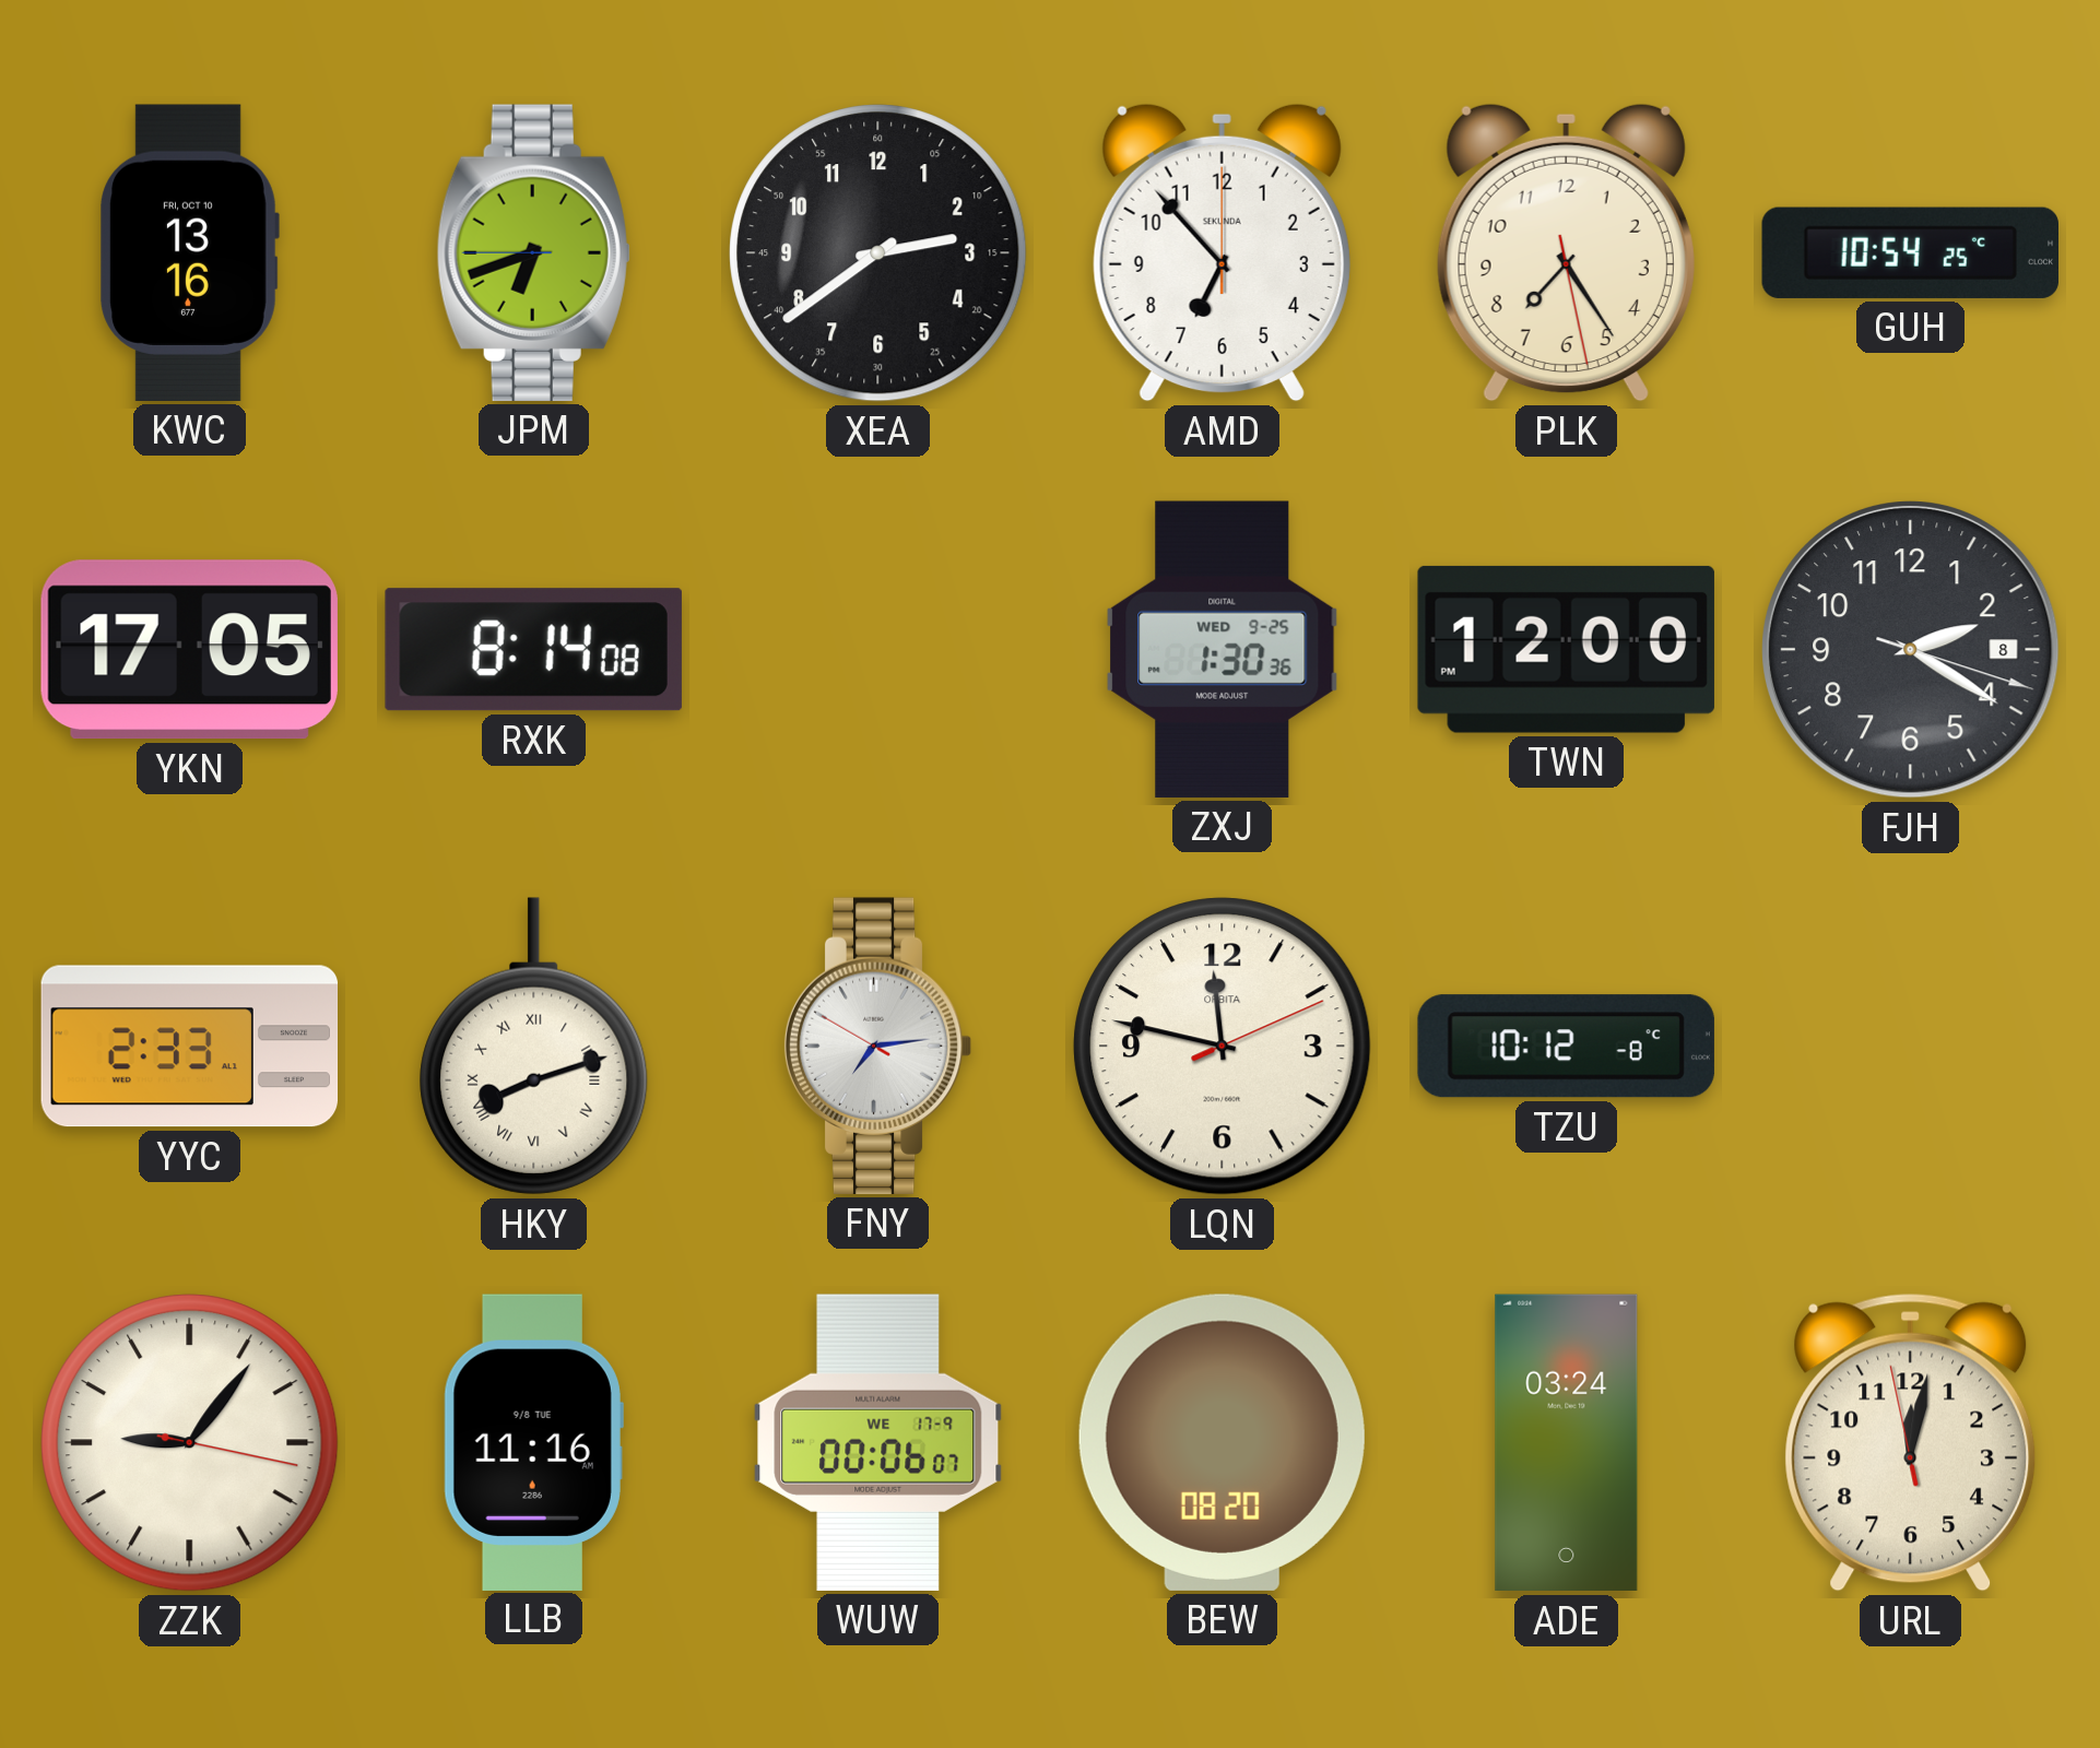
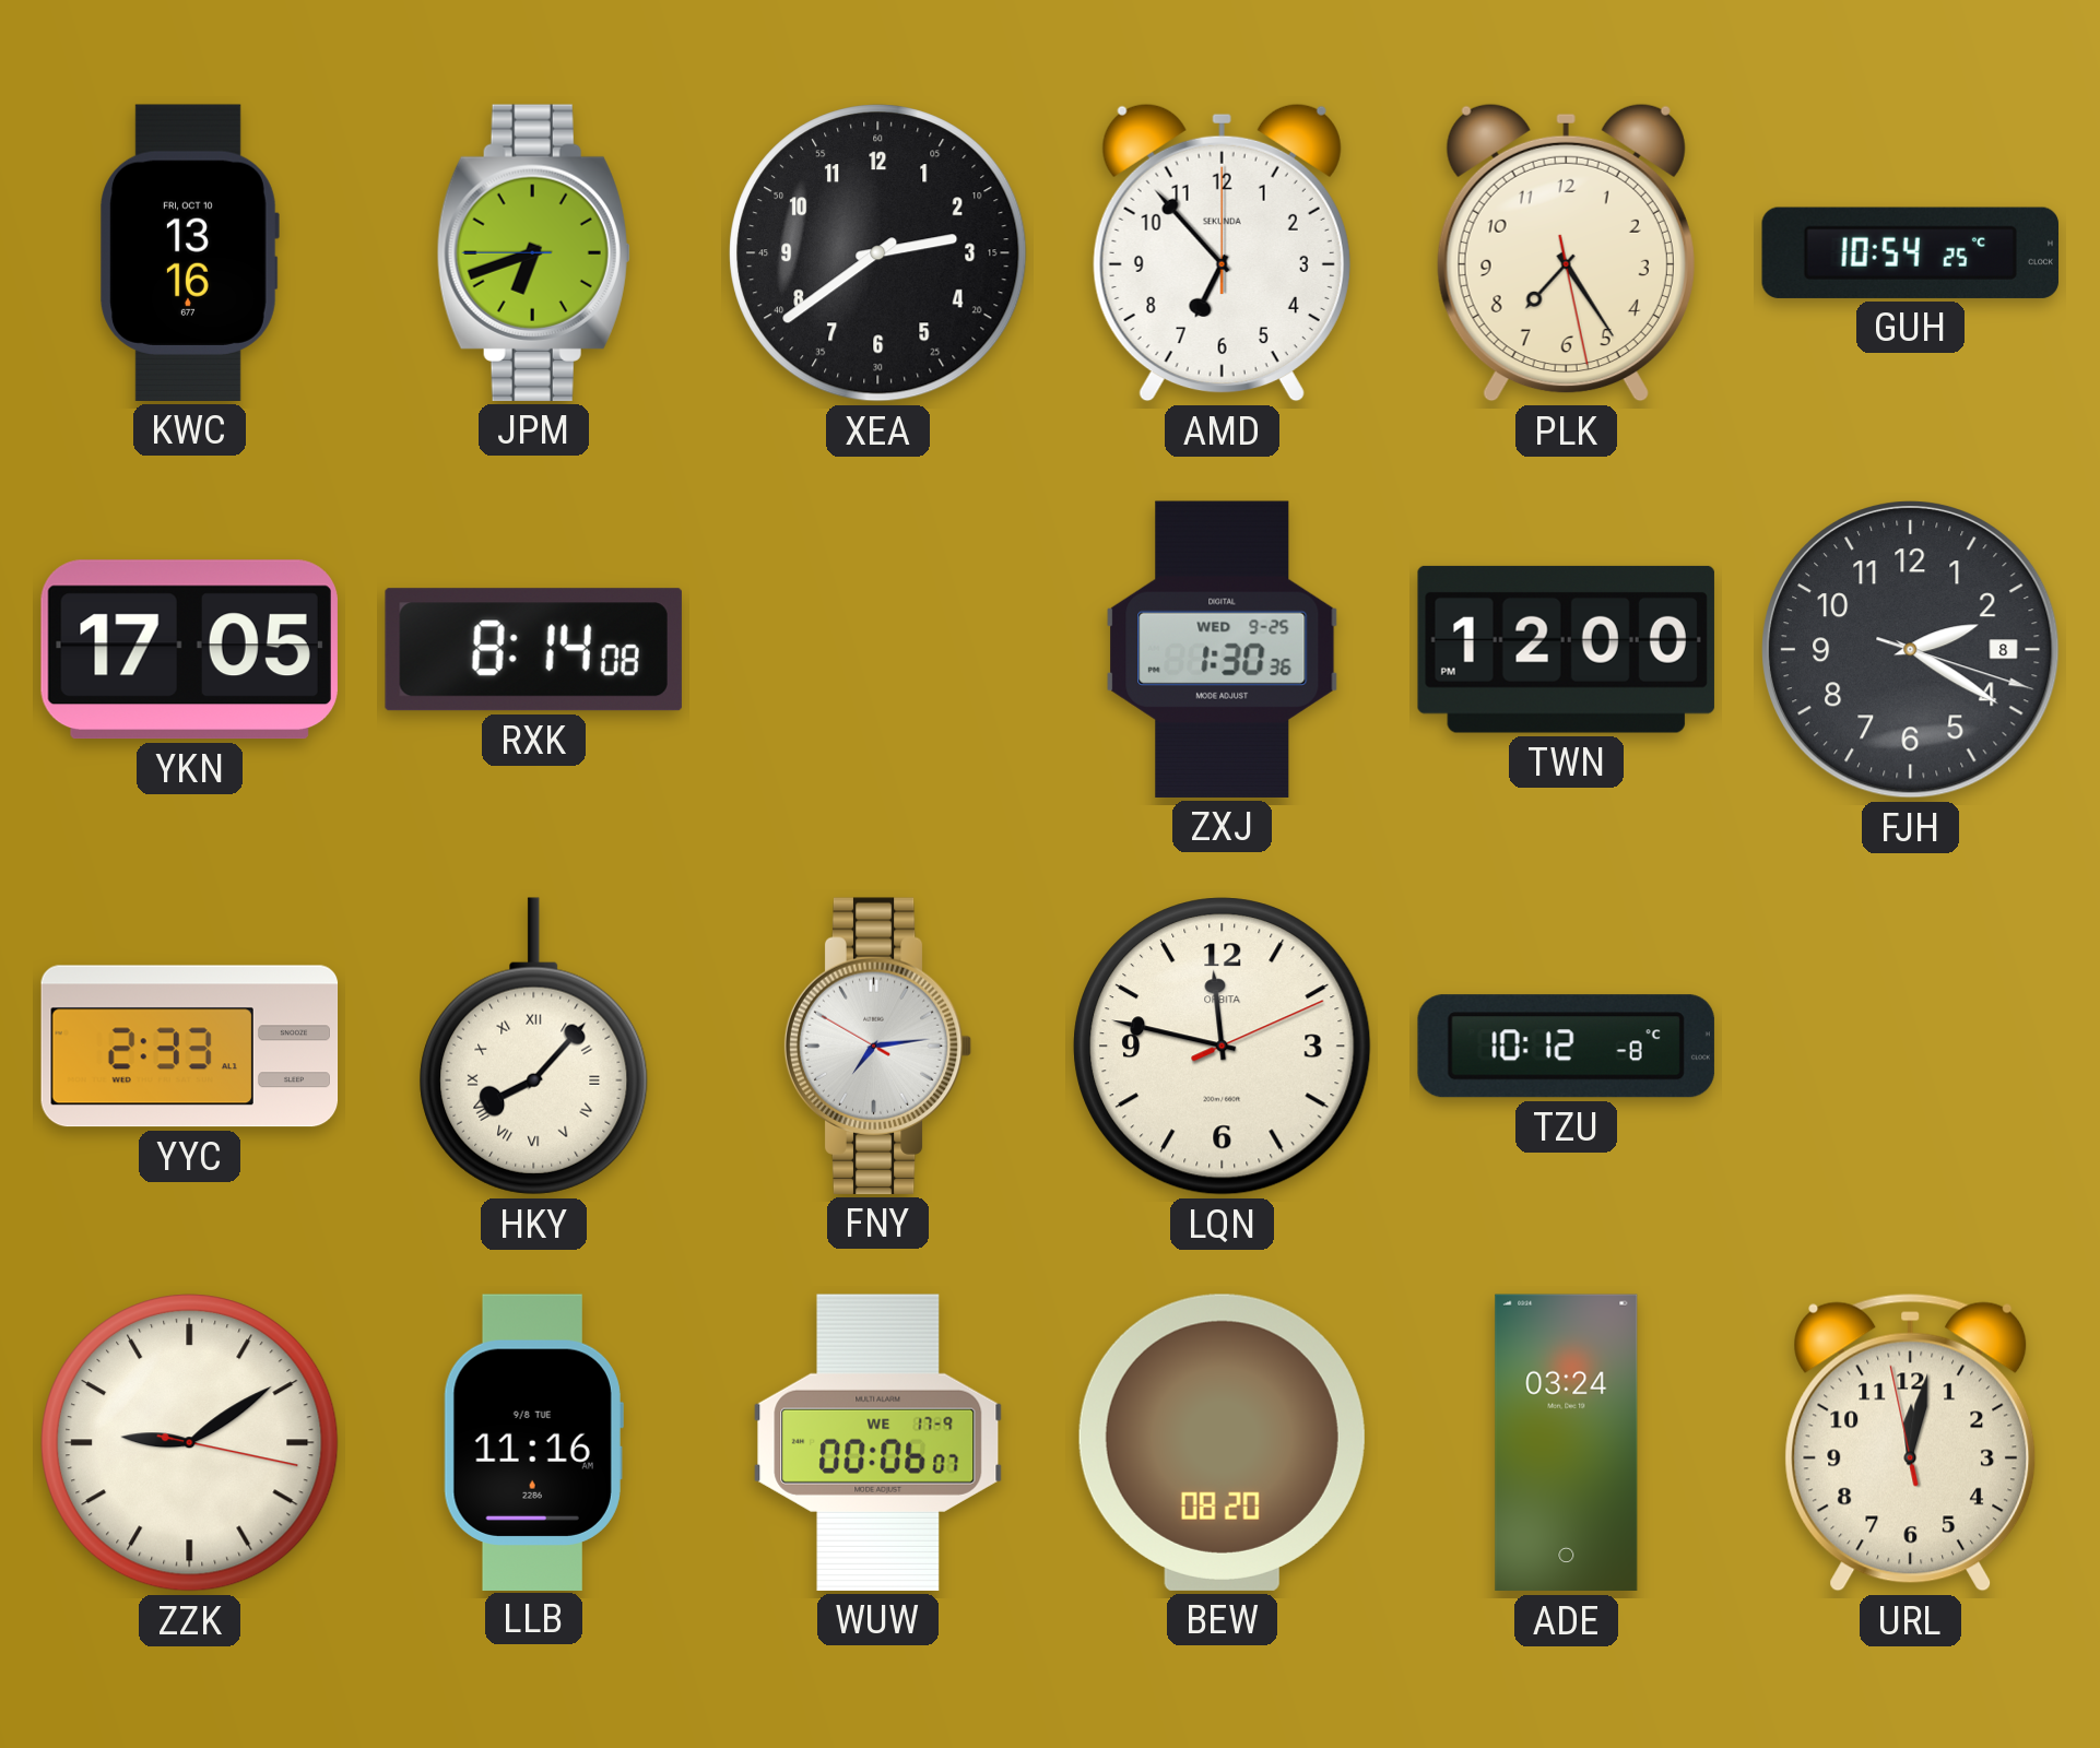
HKY: 8:12 -> 8:07
ZZK: 9:06 -> 9:09
